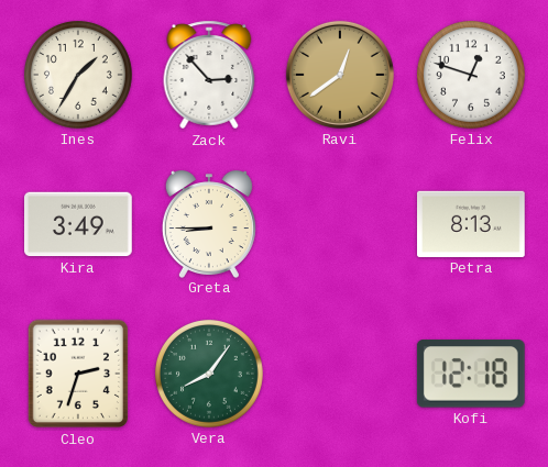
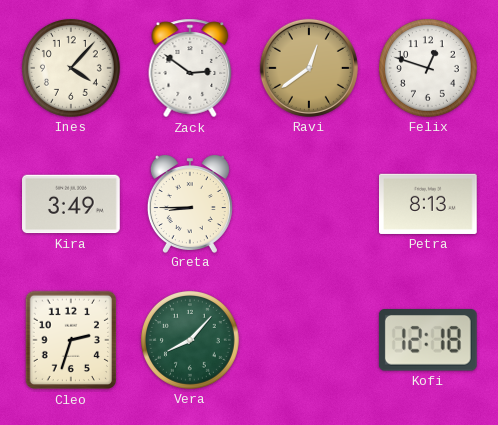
Ines: 1:35 -> 4:07
Zack: 2:53 -> 2:51
Vera: 8:06 -> 8:07
